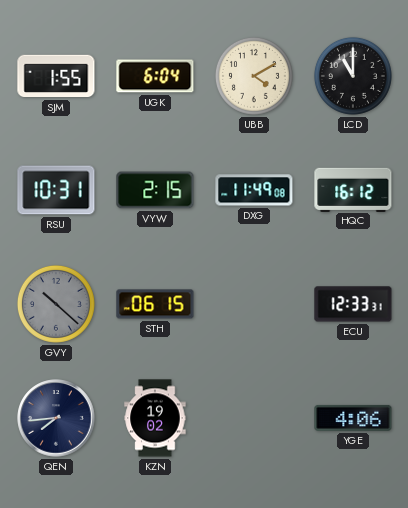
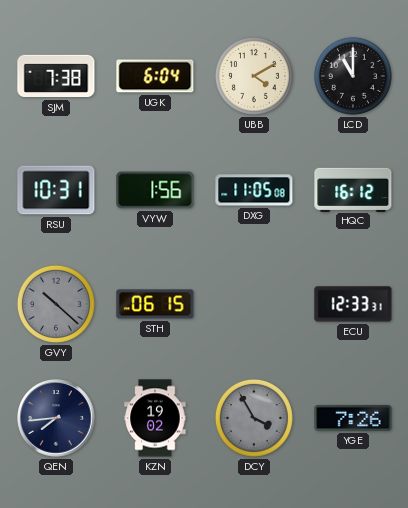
SJM: 1:55 -> 7:38
VYW: 2:15 -> 1:56
DXG: 11:49 -> 11:05
DCY: none -> 3:55
YGE: 4:06 -> 7:26
